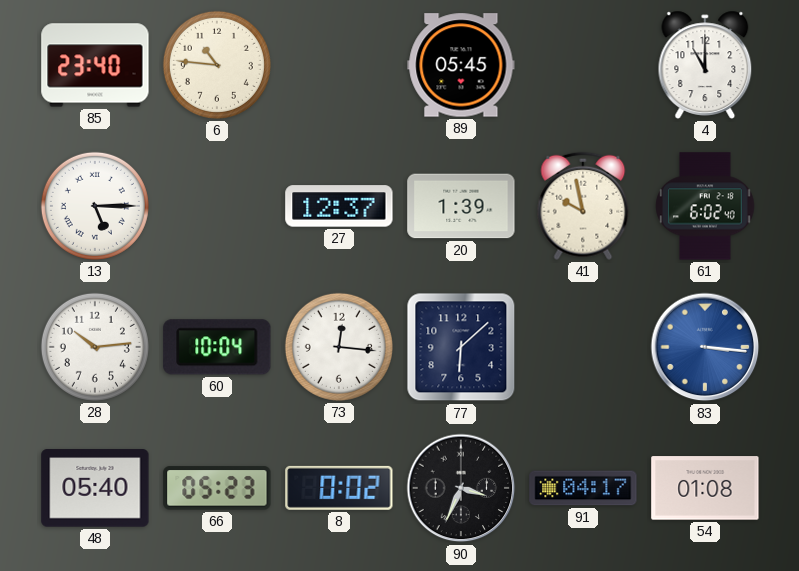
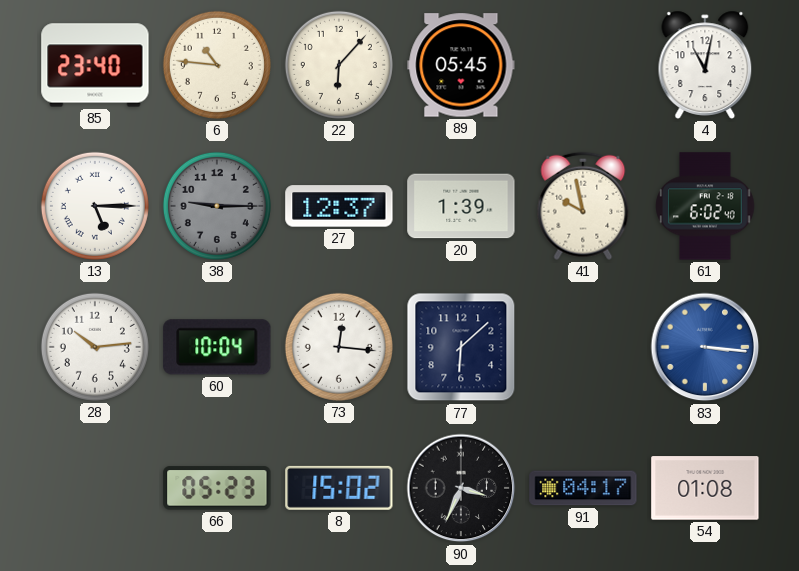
22: none -> 6:07
4: 11:00 -> 11:02
38: none -> 9:15
48: 05:40 -> none
8: 0:02 -> 15:02
